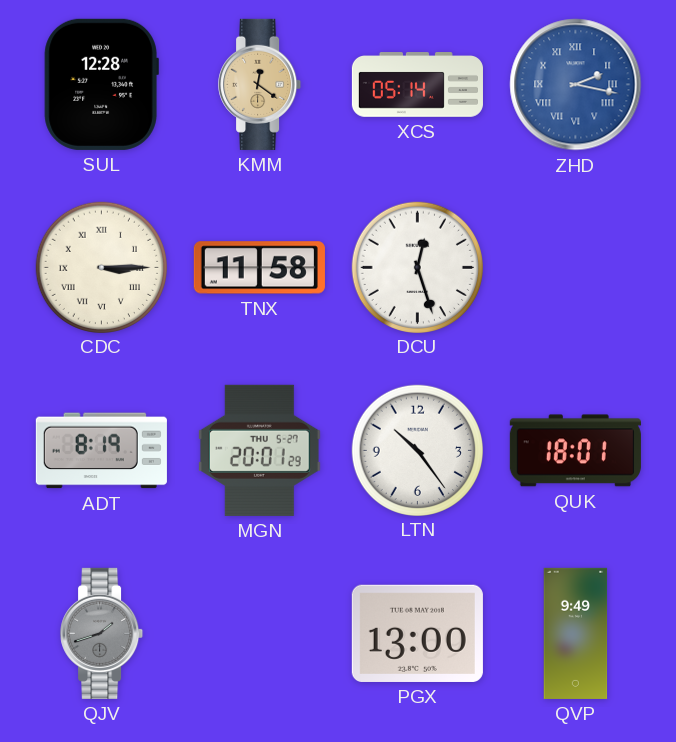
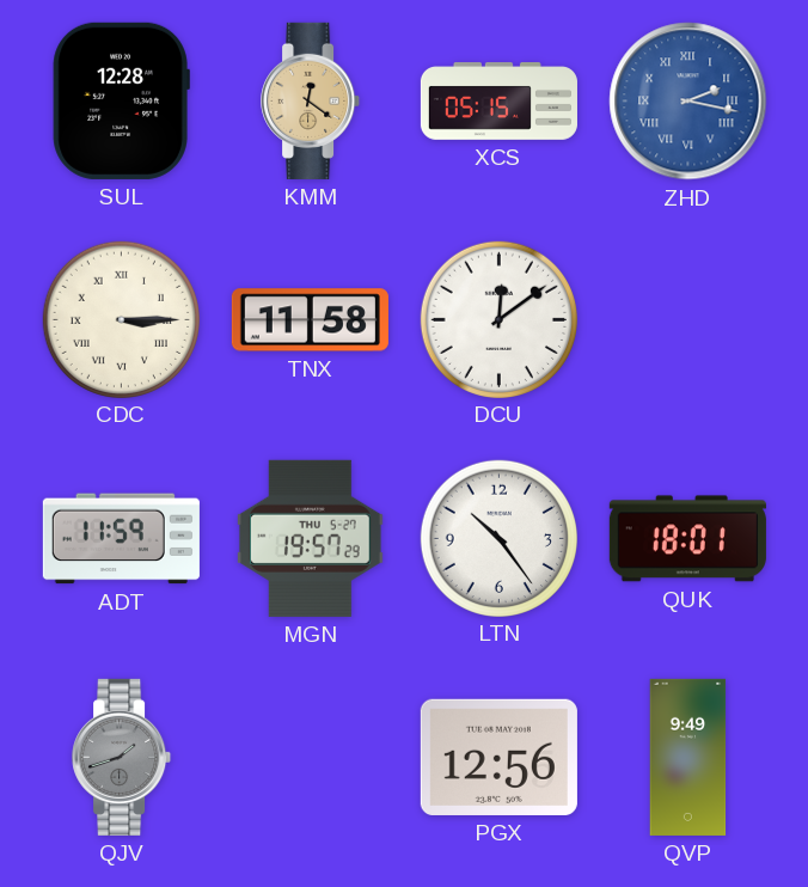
XCS: 05:14 -> 05:15
DCU: 12:27 -> 12:09
ADT: 8:19 -> 11:59
MGN: 20:01 -> 19:57
PGX: 13:00 -> 12:56
